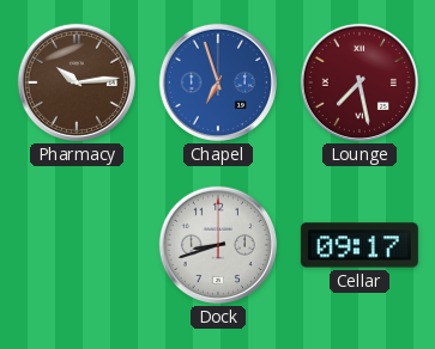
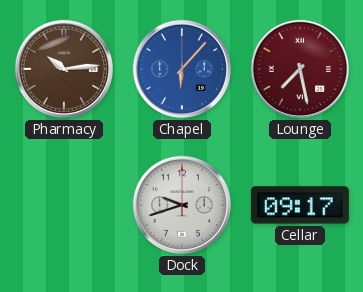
Chapel: 6:57 -> 6:07
Dock: 8:42 -> 9:42
